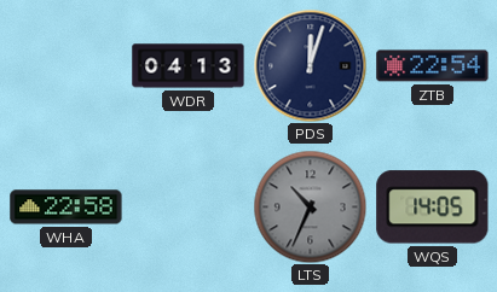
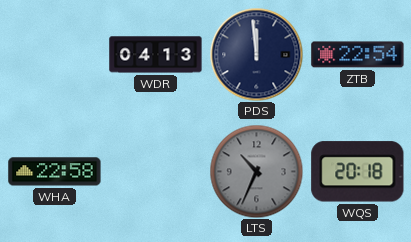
PDS: 12:03 -> 11:59
WQS: 14:05 -> 20:18
